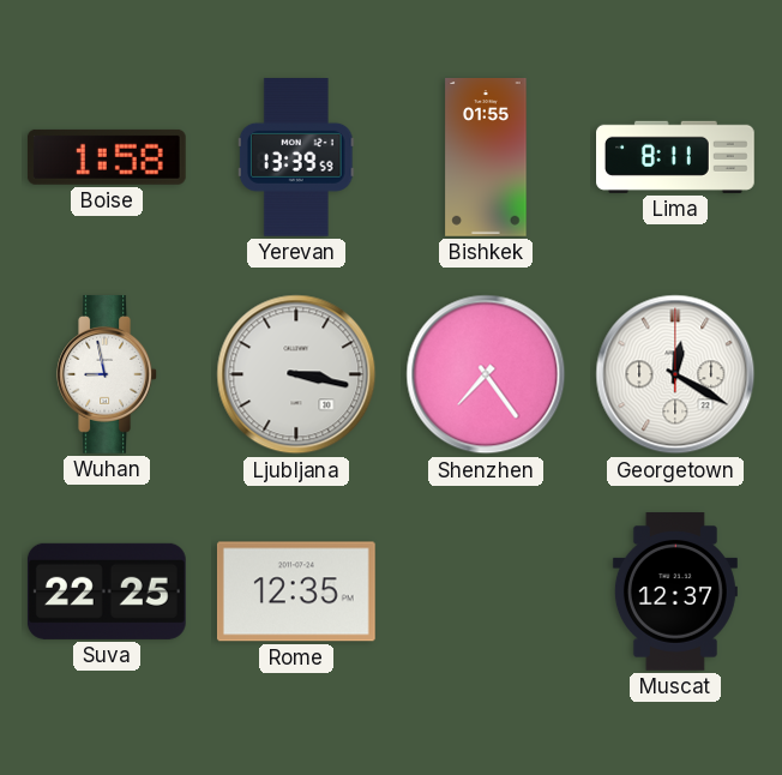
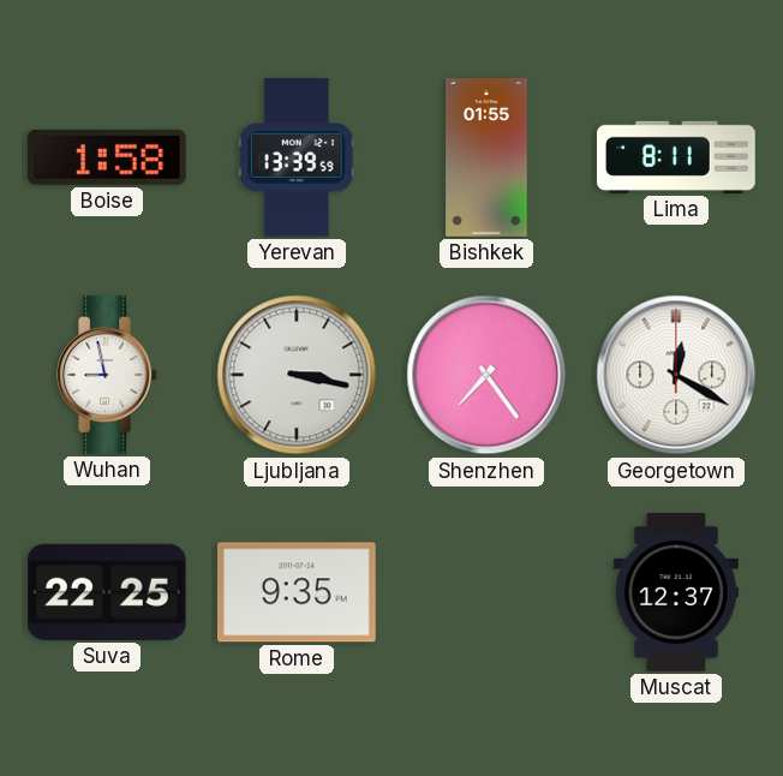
Rome: 12:35 -> 9:35
